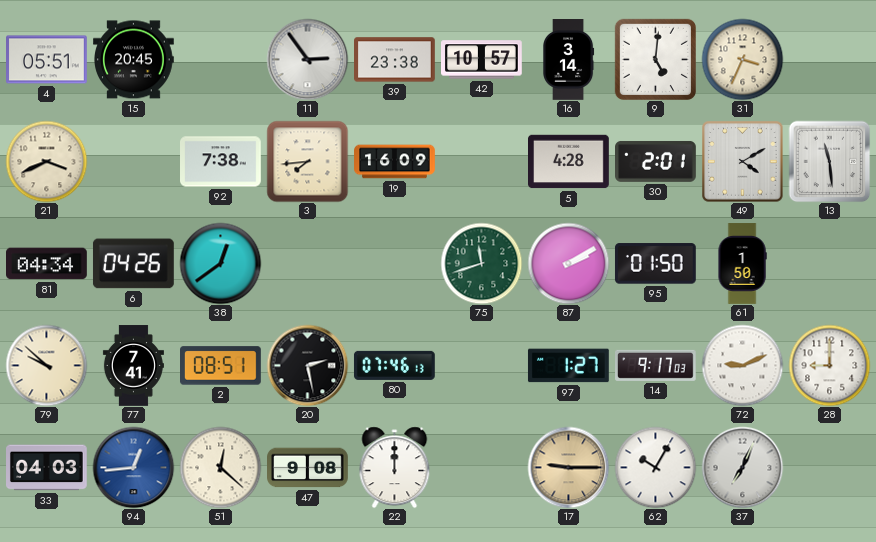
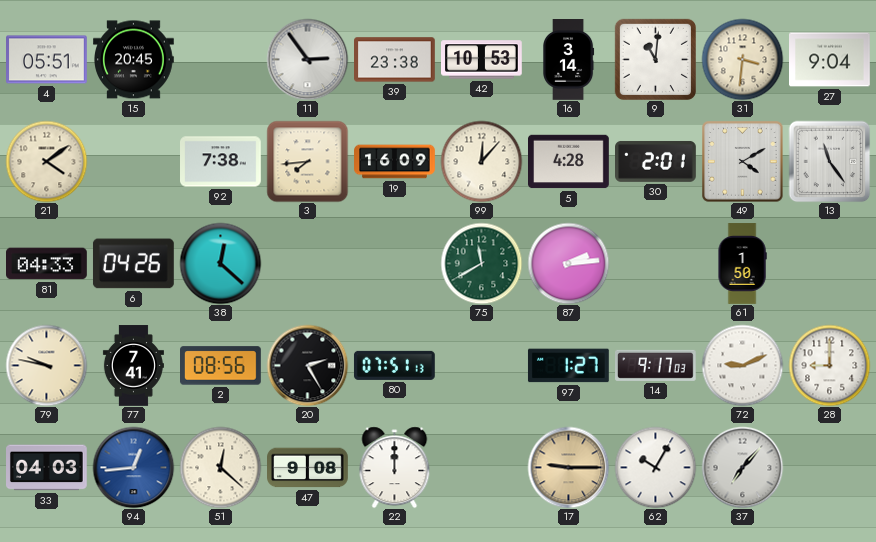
42: 10:57 -> 10:53
9: 5:01 -> 11:01
31: 3:34 -> 3:31
27: none -> 9:04
21: 3:41 -> 4:09
99: none -> 12:07
13: 11:29 -> 11:24
81: 04:34 -> 04:33
38: 12:39 -> 12:22
75: 11:42 -> 11:40
87: 2:10 -> 2:14
95: 01:50 -> none
79: 9:52 -> 9:47
2: 08:51 -> 08:56
20: 2:28 -> 2:25
80: 07:46 -> 07:51
37: 7:04 -> 7:07
